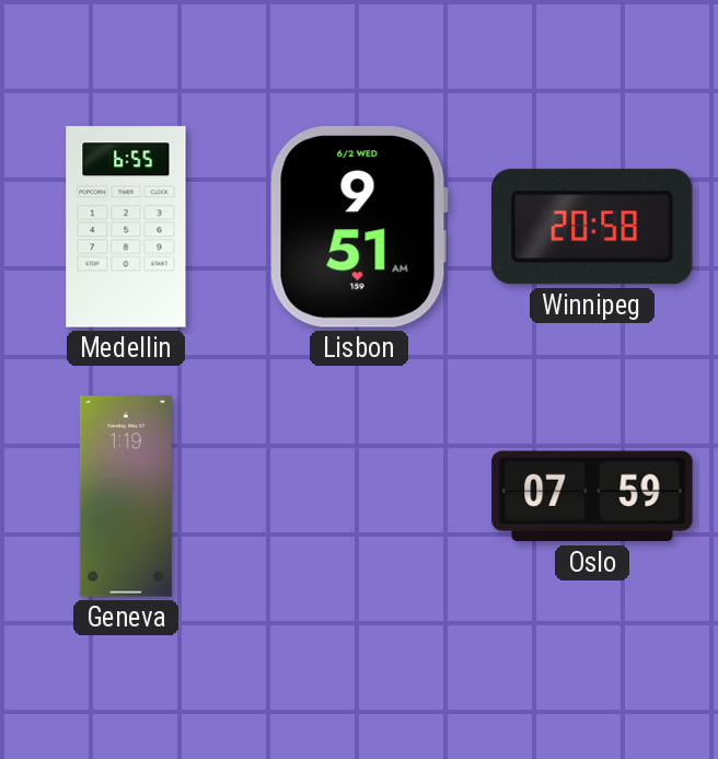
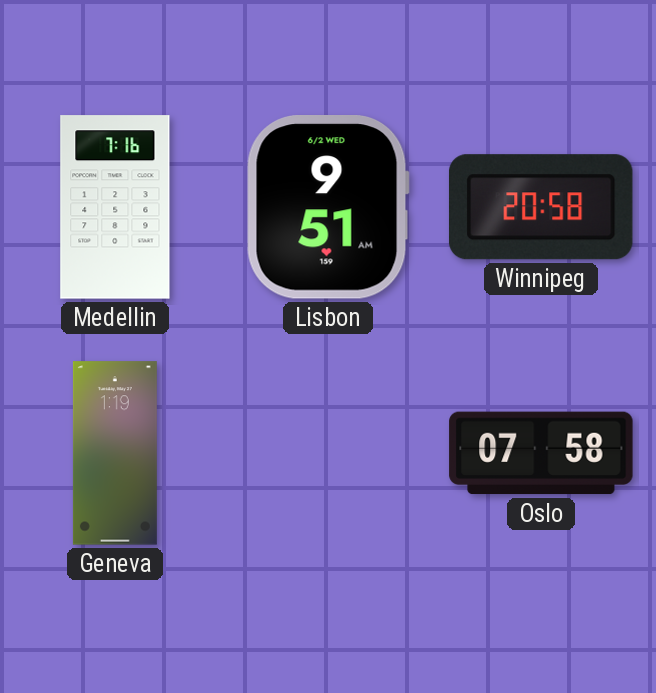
Medellin: 6:55 -> 7:16
Oslo: 07:59 -> 07:58
